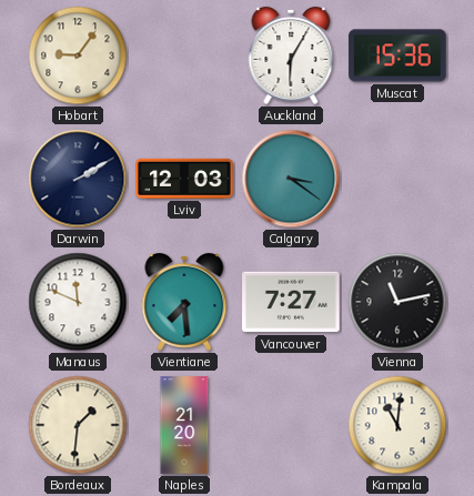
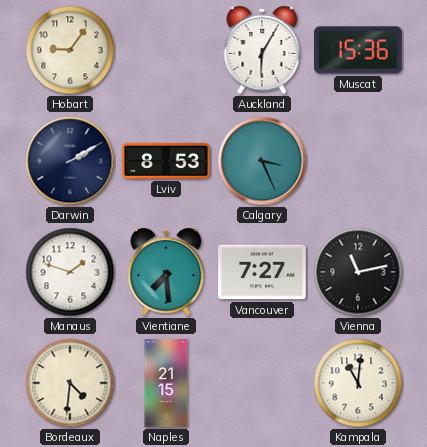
Lviv: 12:03 -> 8:53
Calgary: 3:21 -> 3:26
Manaus: 11:49 -> 1:48
Bordeaux: 1:31 -> 4:31
Naples: 21:20 -> 21:15
